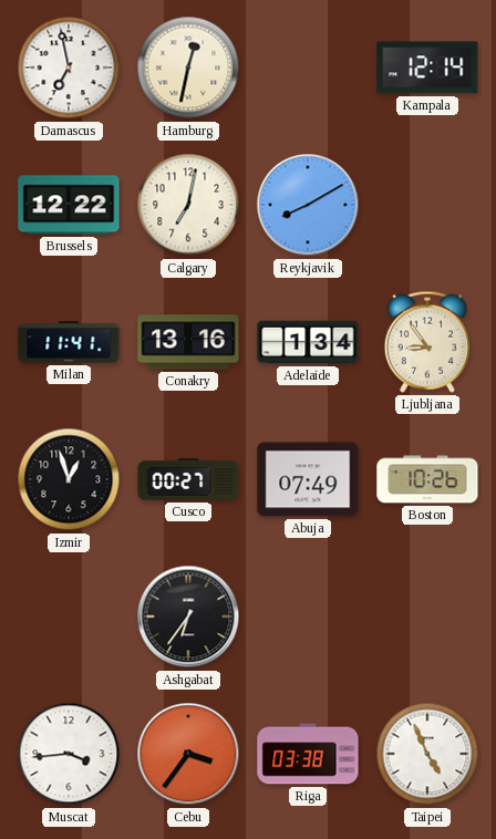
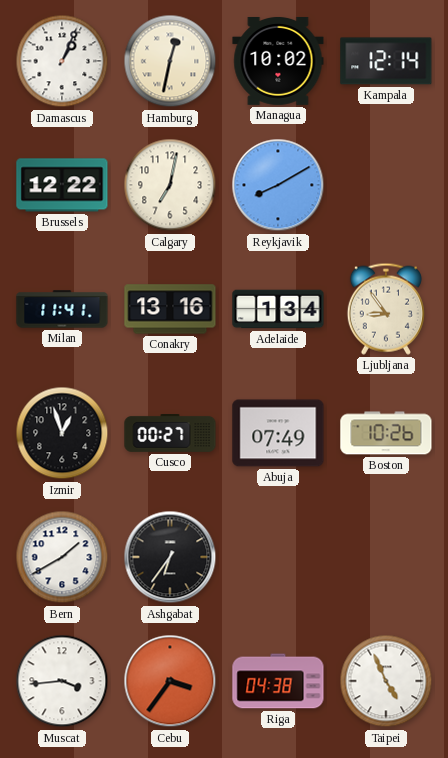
Damascus: 6:58 -> 1:04
Managua: none -> 10:02
Bern: none -> 1:40
Riga: 03:38 -> 04:38
